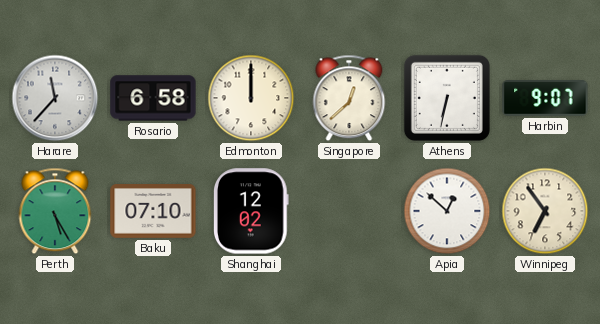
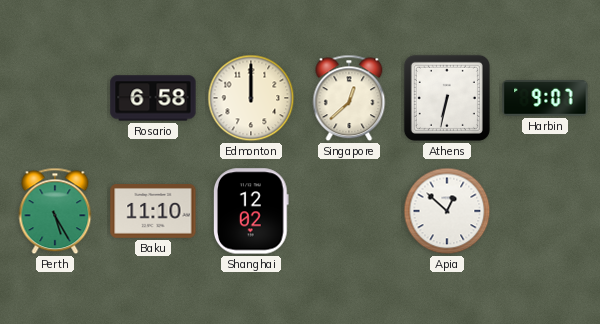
Harare: 11:37 -> none
Baku: 07:10 -> 11:10
Winnipeg: 6:54 -> none
